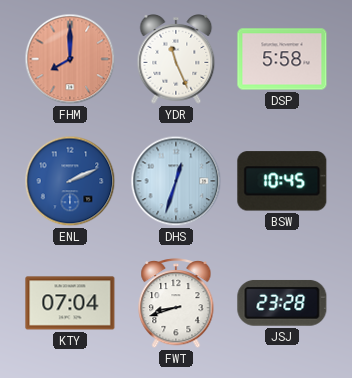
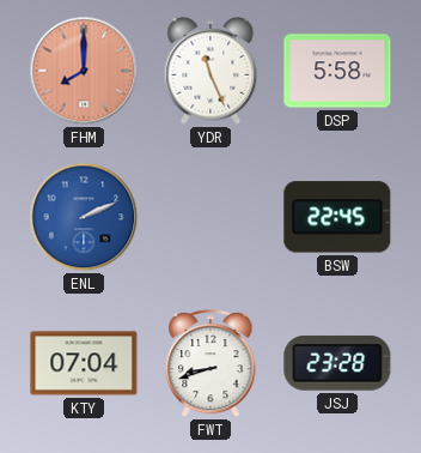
DHS: 12:33 -> none
BSW: 10:45 -> 22:45
